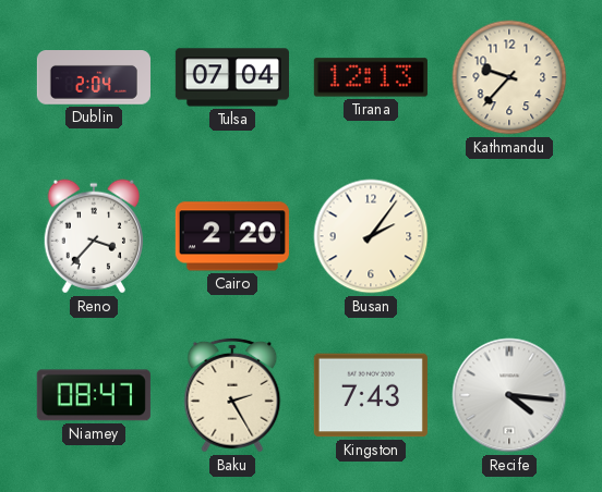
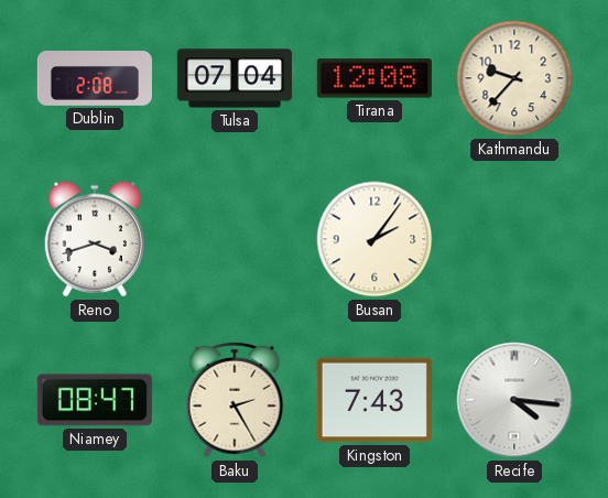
Dublin: 2:04 -> 2:08
Tirana: 12:13 -> 12:08
Reno: 3:37 -> 3:42
Cairo: 2:20 -> none
